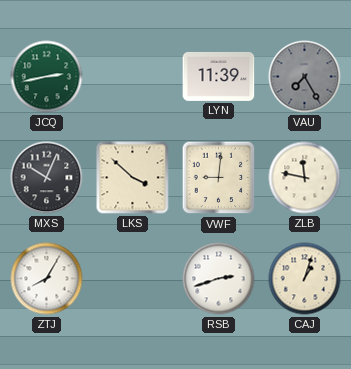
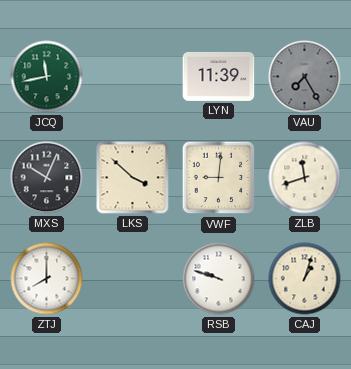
JCQ: 2:43 -> 11:43
ZLB: 11:47 -> 11:42
ZTJ: 8:05 -> 8:00
RSB: 2:42 -> 9:48
